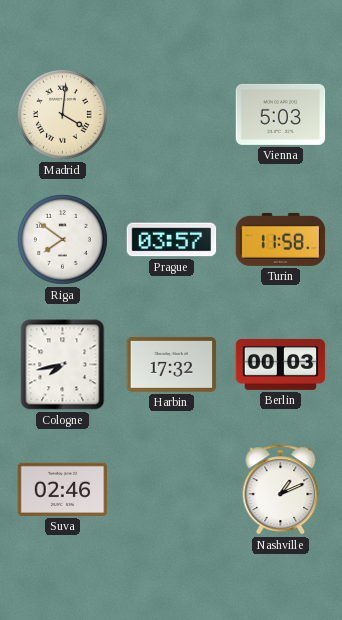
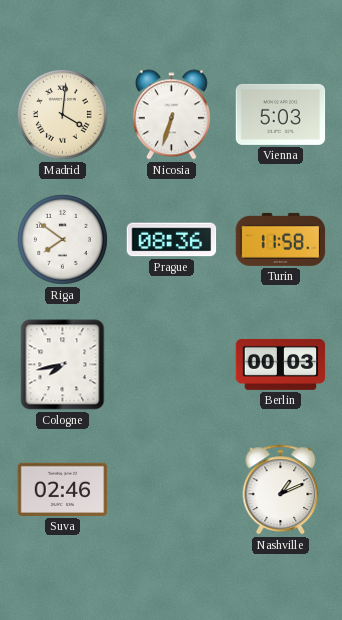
Nicosia: none -> 6:33
Prague: 03:57 -> 08:36
Harbin: 17:32 -> none
